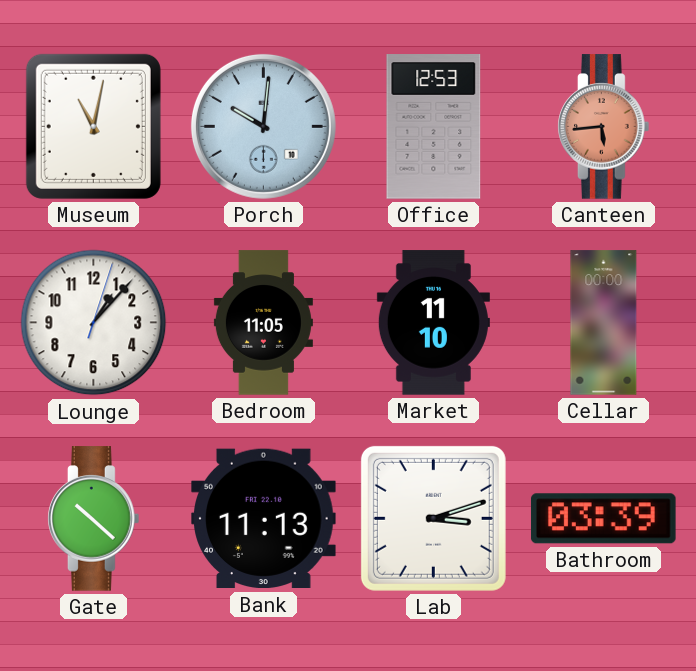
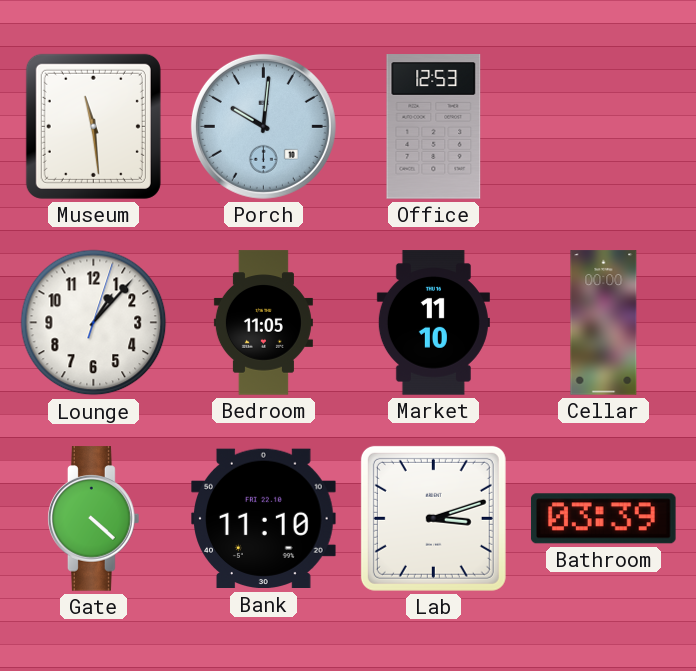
Museum: 11:02 -> 11:29
Canteen: 5:44 -> none
Gate: 10:22 -> 4:22
Bank: 11:13 -> 11:10
